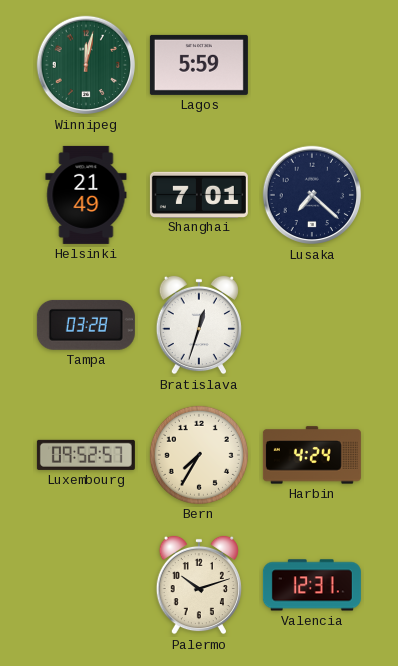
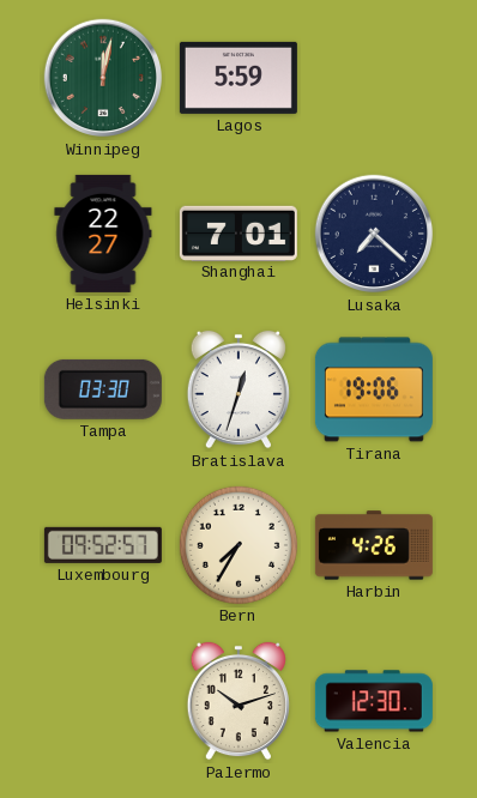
Helsinki: 21:49 -> 22:27
Tampa: 03:28 -> 03:30
Tirana: none -> 19:06
Harbin: 4:24 -> 4:26
Valencia: 12:31 -> 12:30
